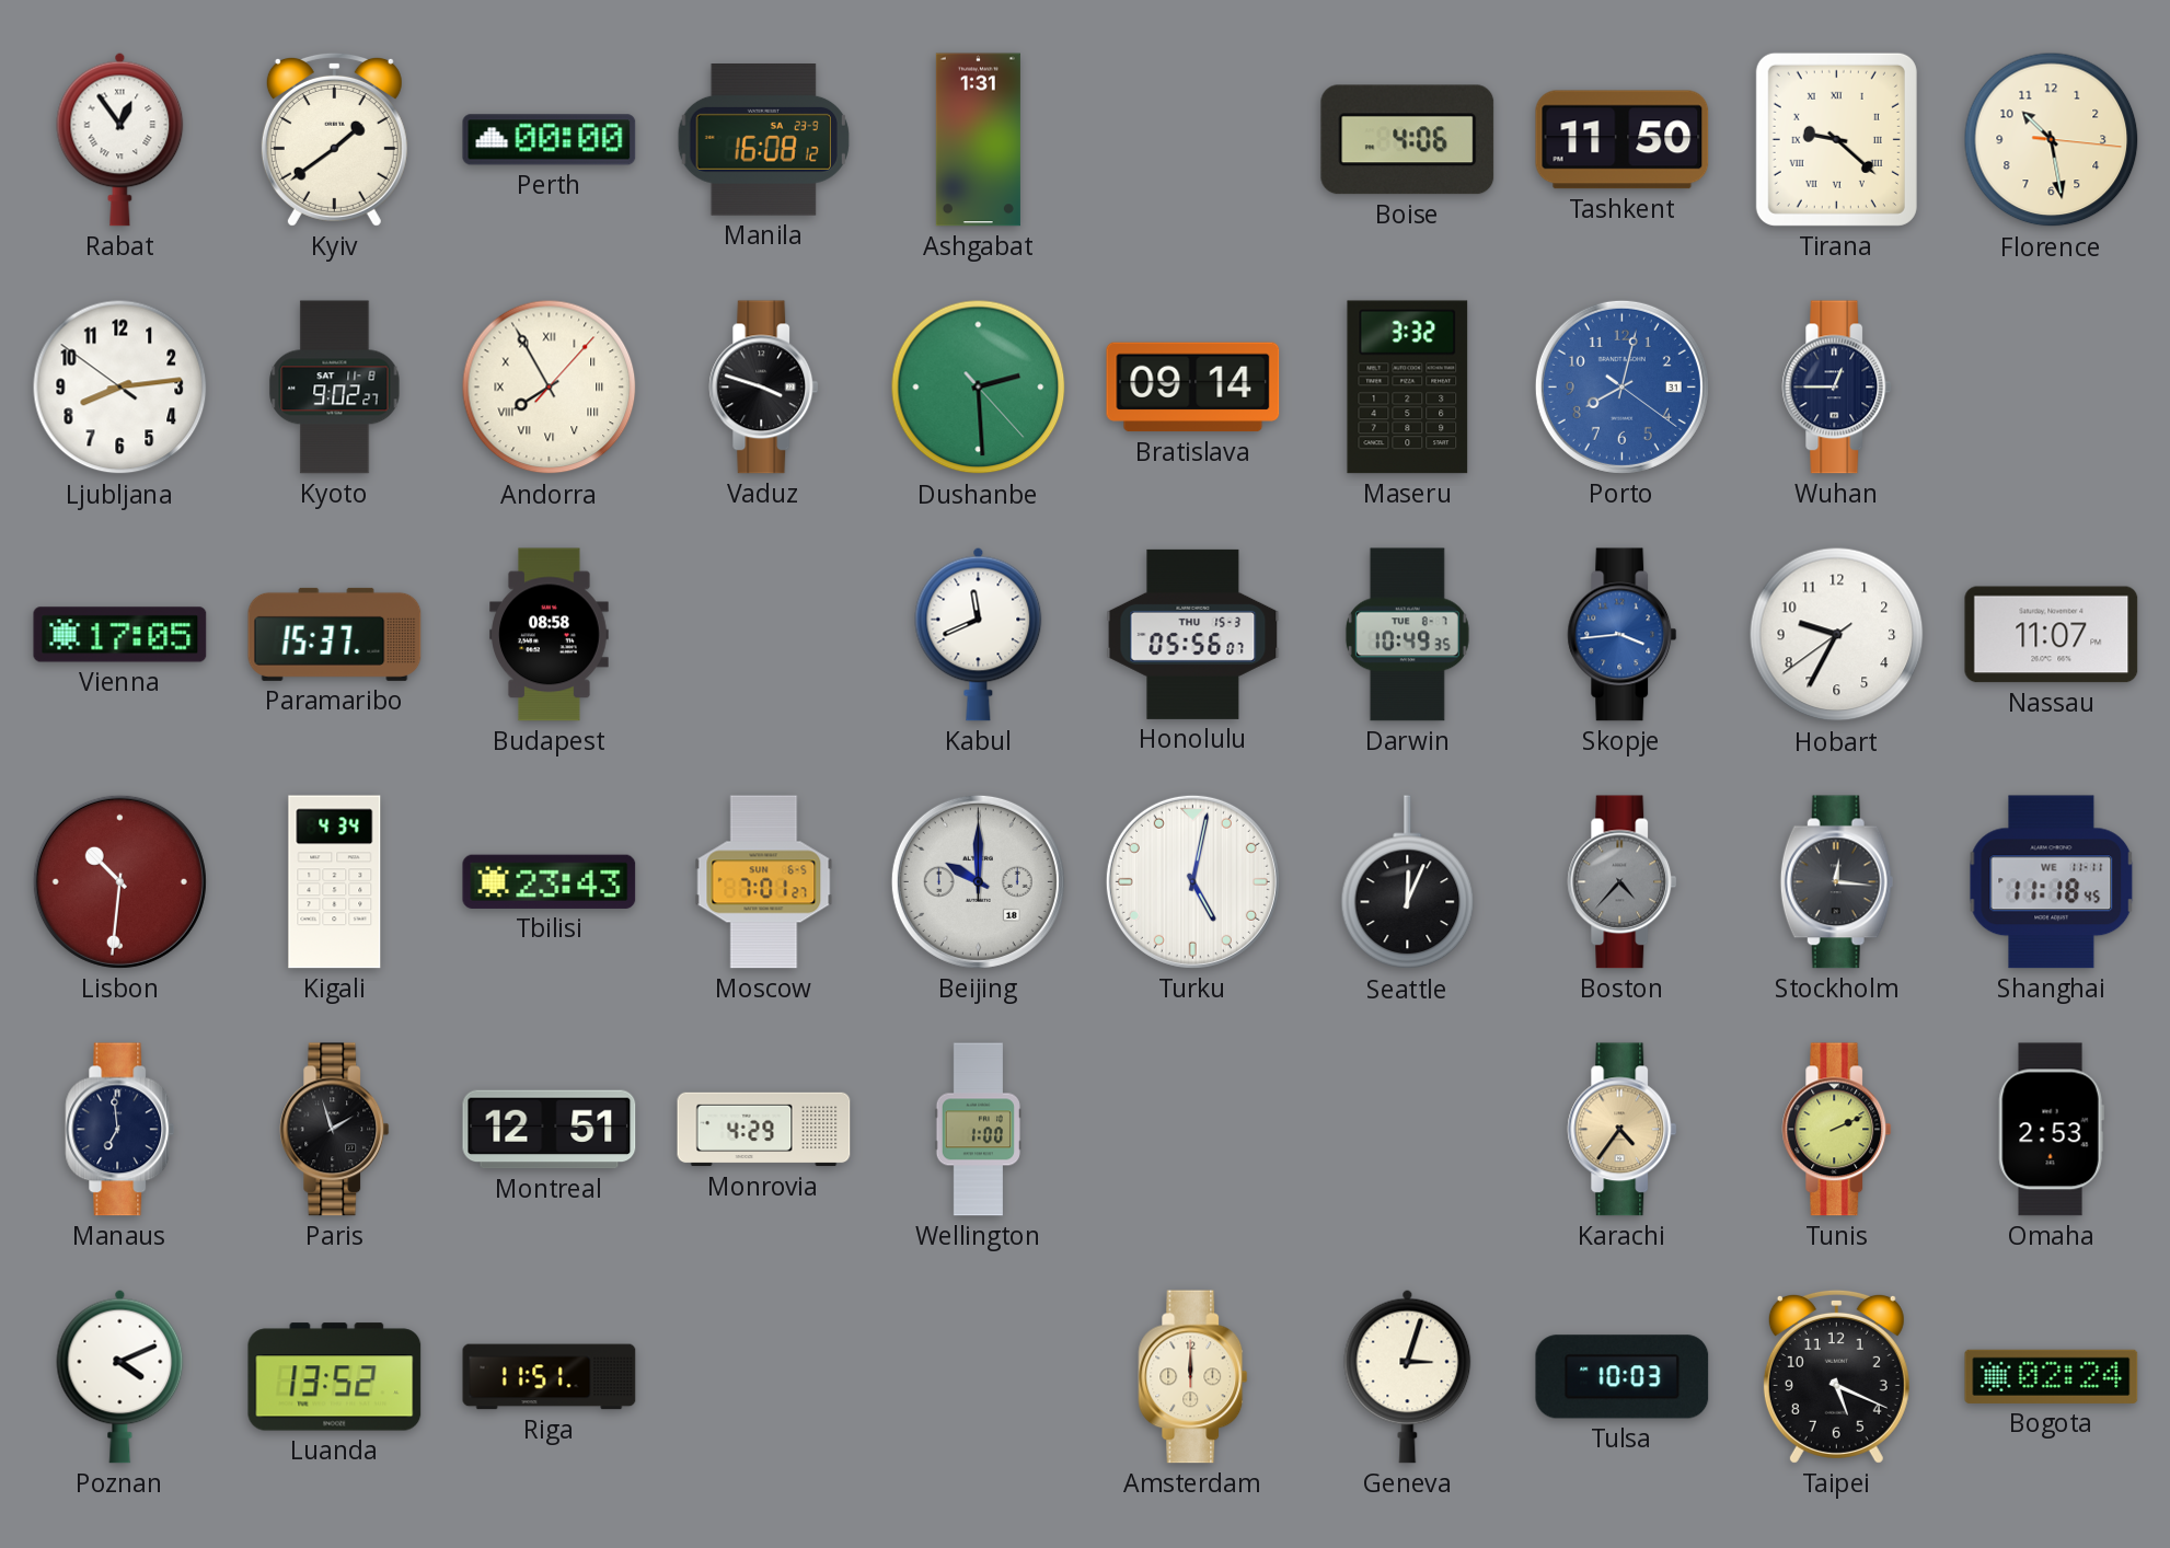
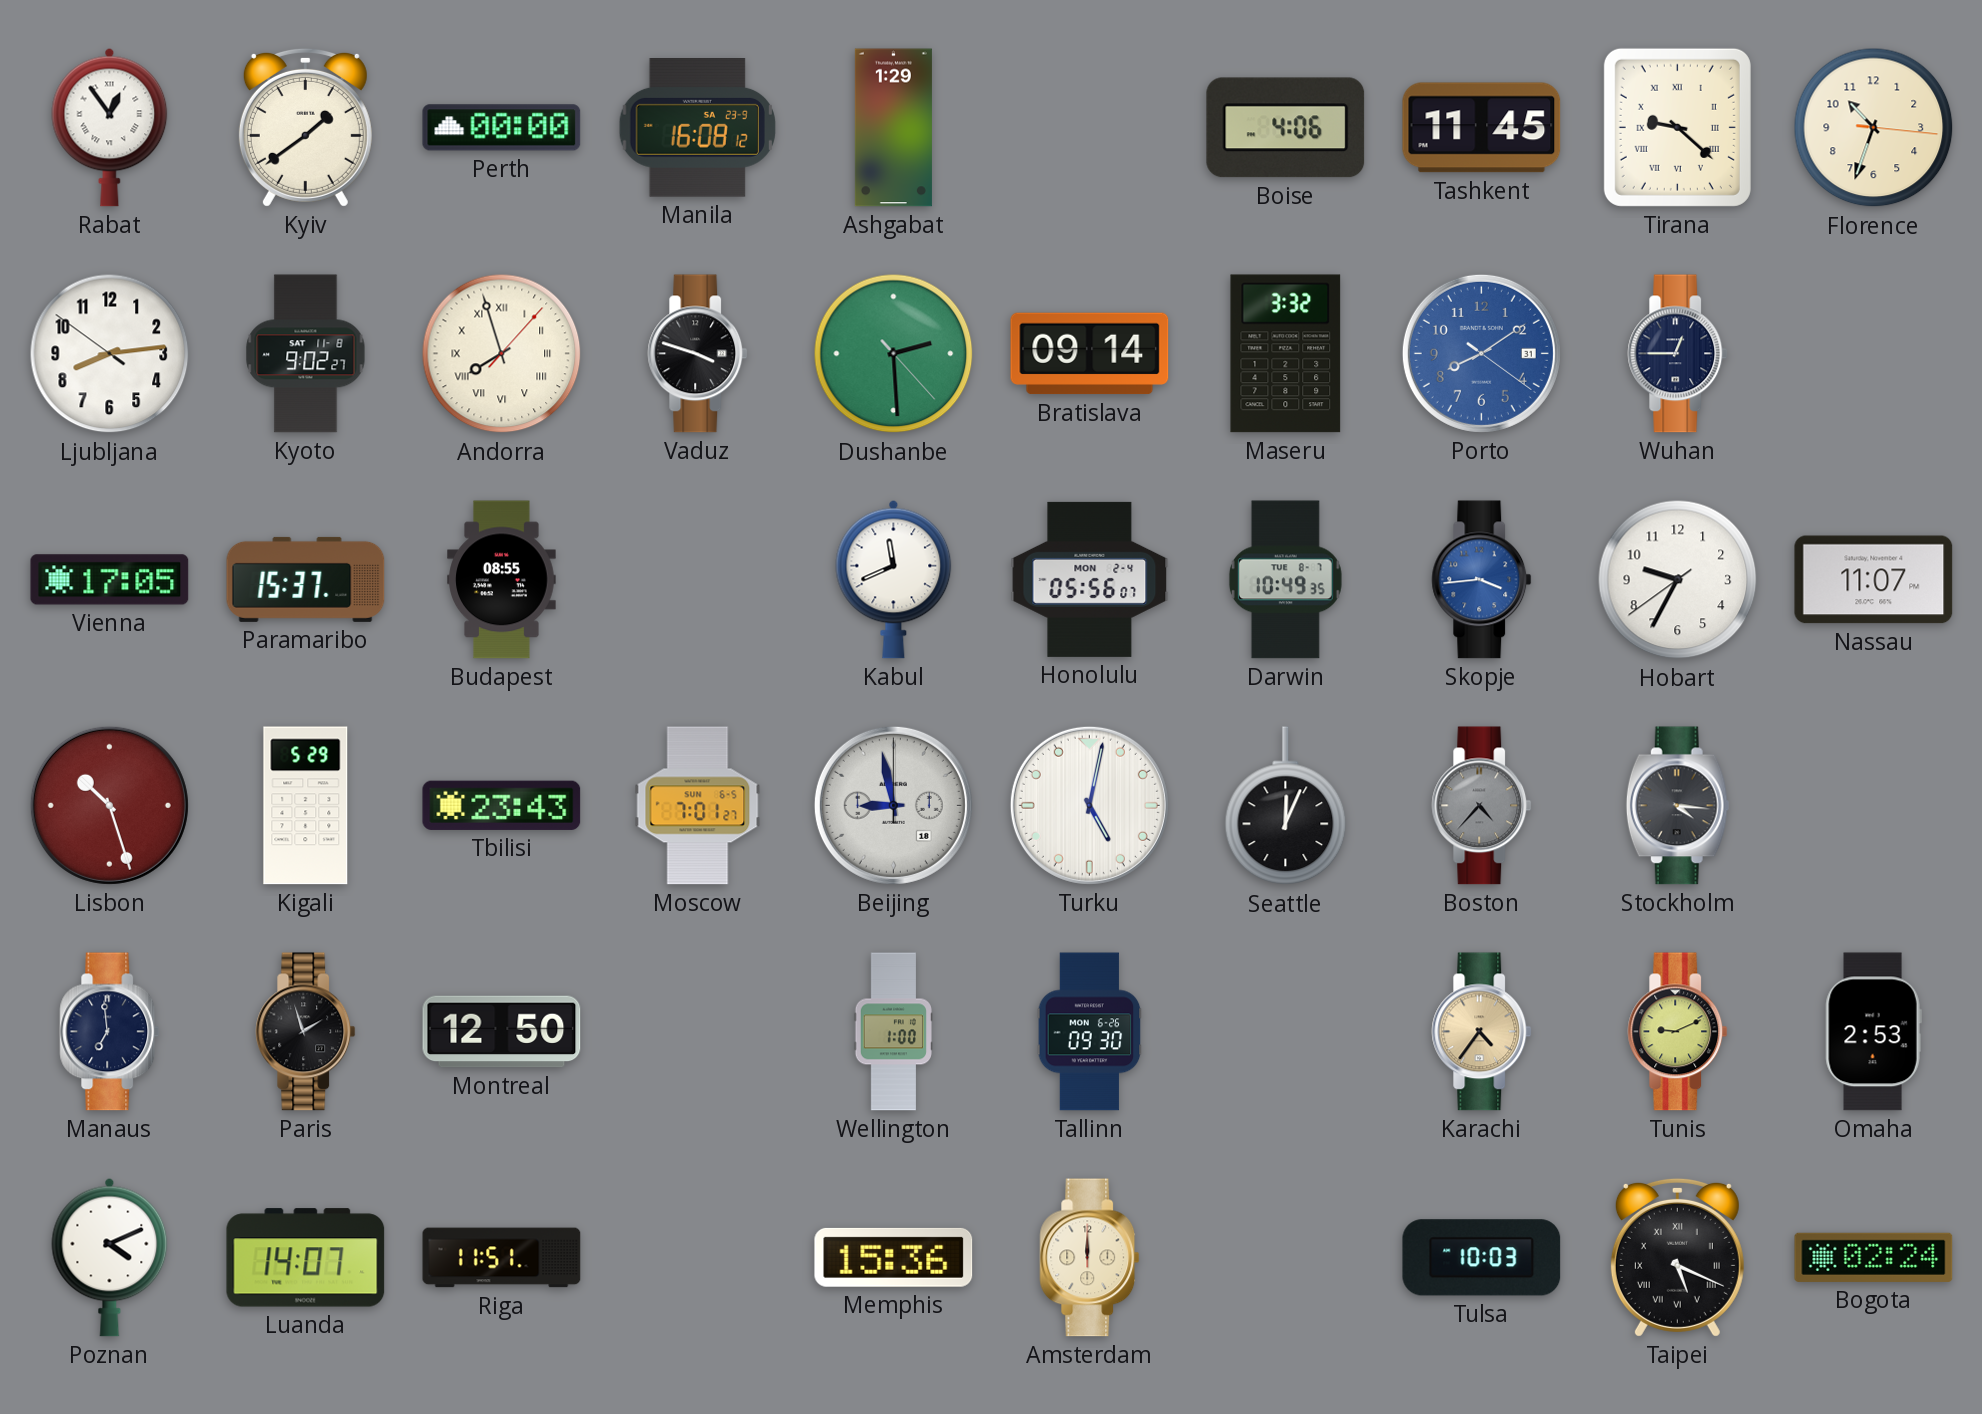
Ashgabat: 1:31 -> 1:29
Tashkent: 11:50 -> 11:45
Florence: 10:28 -> 10:33
Andorra: 7:55 -> 7:57
Porto: 8:02 -> 8:09
Budapest: 08:58 -> 08:55
Honolulu date: THU 15-3 -> MON 2-4
Lisbon: 10:31 -> 10:27
Kigali: 4:34 -> 5:29
Beijing: 10:00 -> 8:58
Stockholm: 12:16 -> 4:16
Shanghai: 11:18 -> none
Montreal: 12:51 -> 12:50
Monrovia: 4:29 -> none
Tallinn: none -> 09:30
Tunis: 2:11 -> 9:11
Luanda: 13:52 -> 14:07
Memphis: none -> 15:36
Geneva: 3:03 -> none
Taipei numerals: Arabic -> Roman
